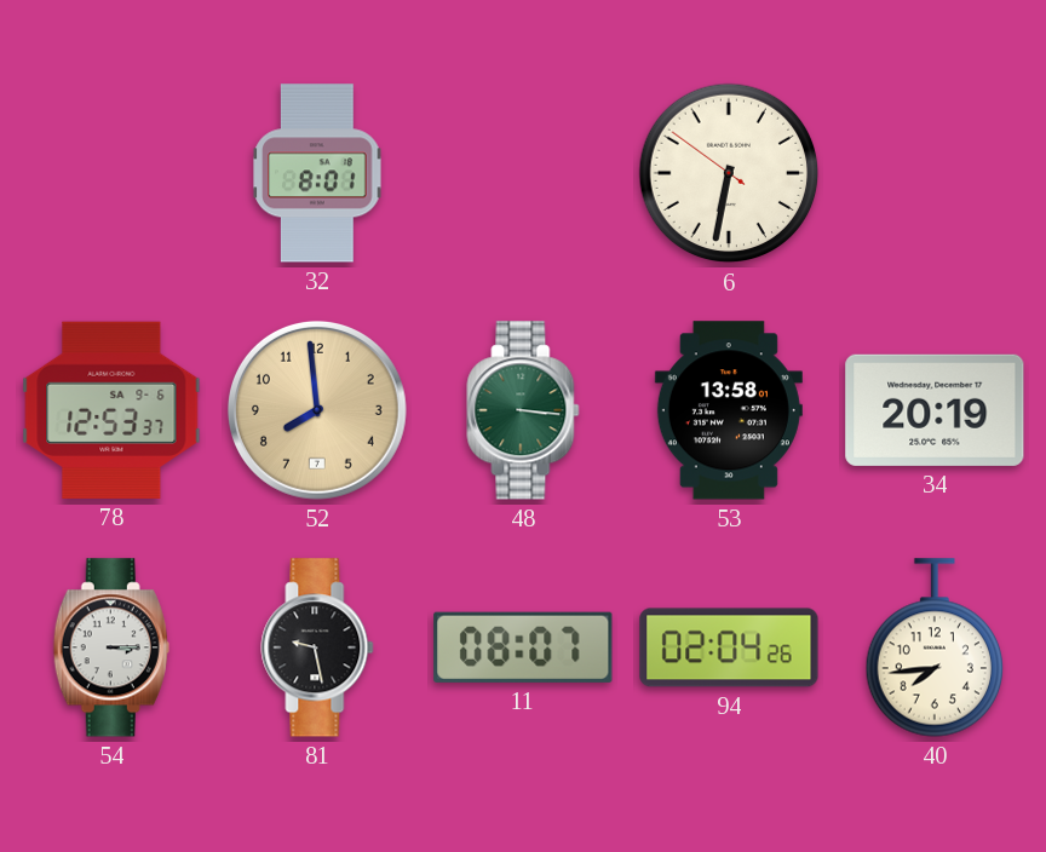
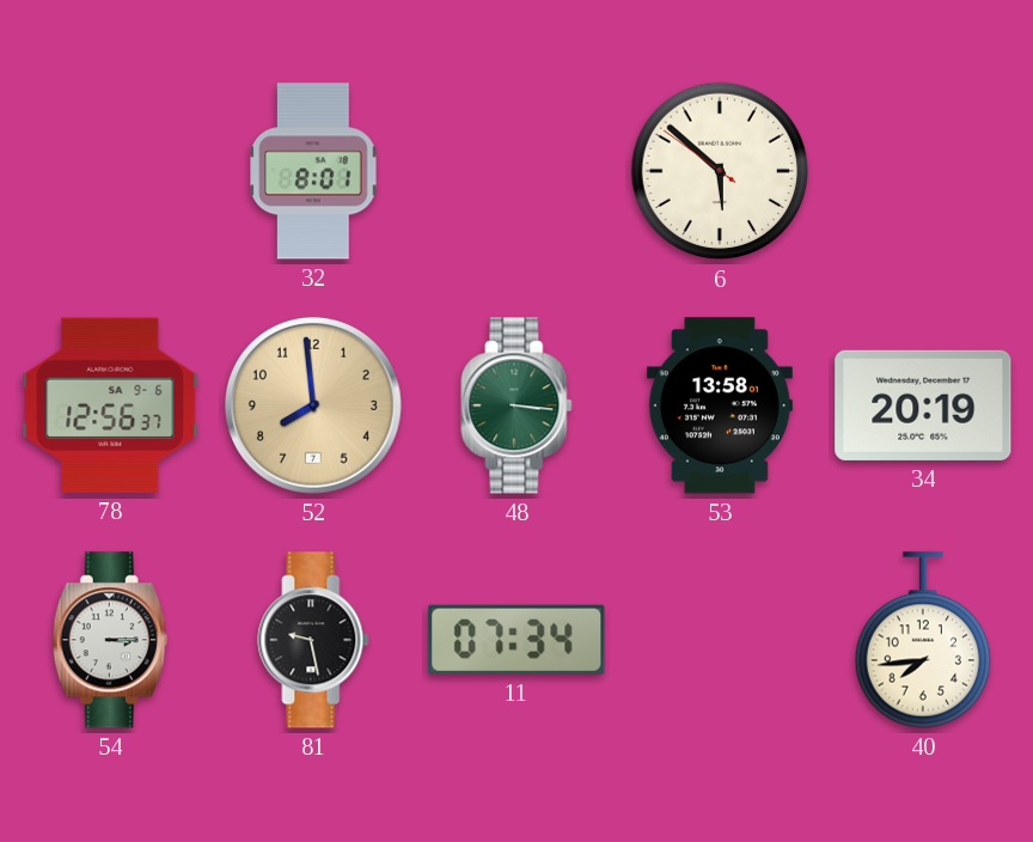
6: 6:31 -> 5:51
78: 12:53 -> 12:56
11: 08:07 -> 07:34
94: 02:04 -> none
